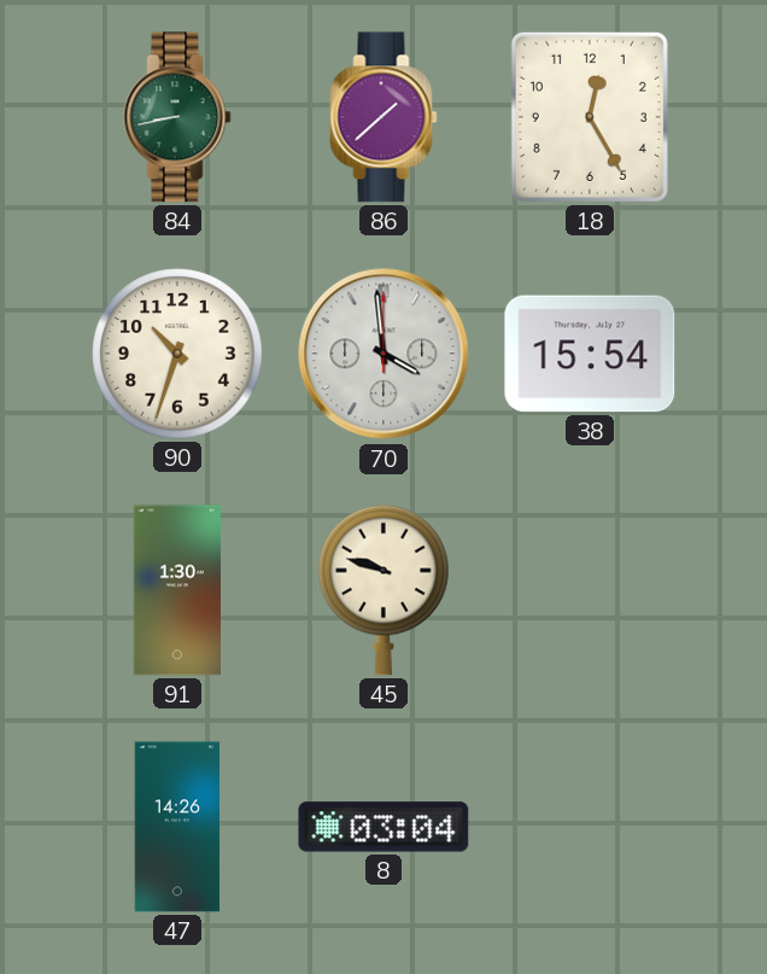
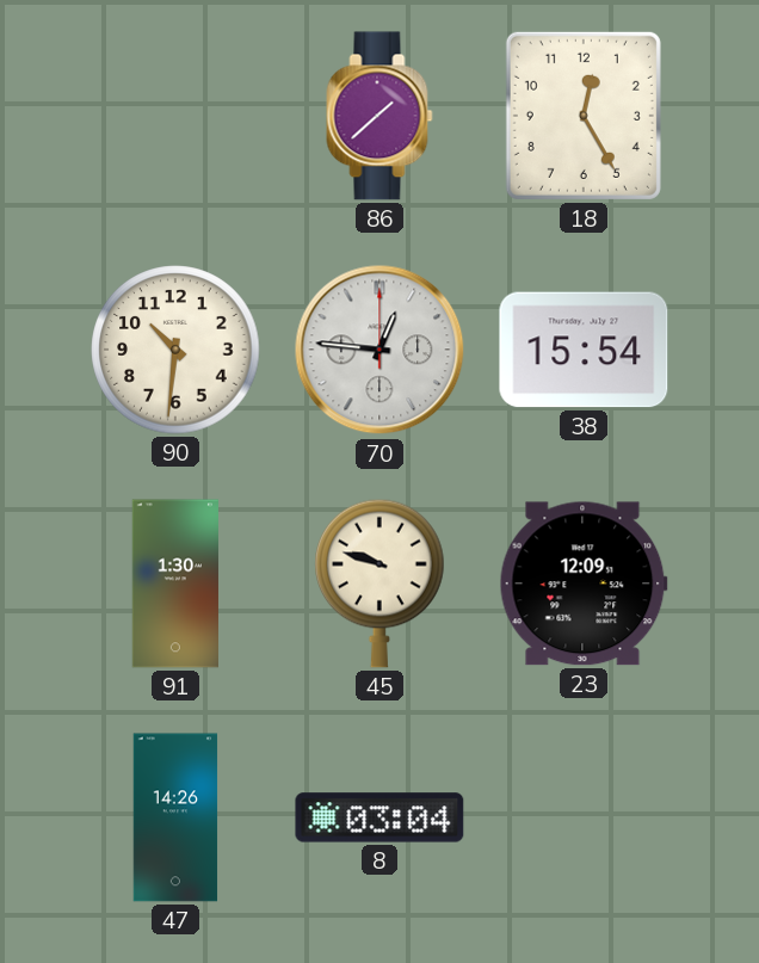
84: 8:43 -> none
90: 10:33 -> 10:31
70: 3:59 -> 12:46
23: none -> 12:09
